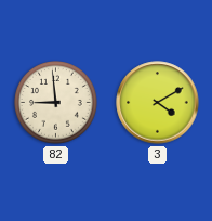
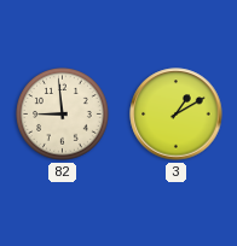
3: 4:10 -> 1:10
